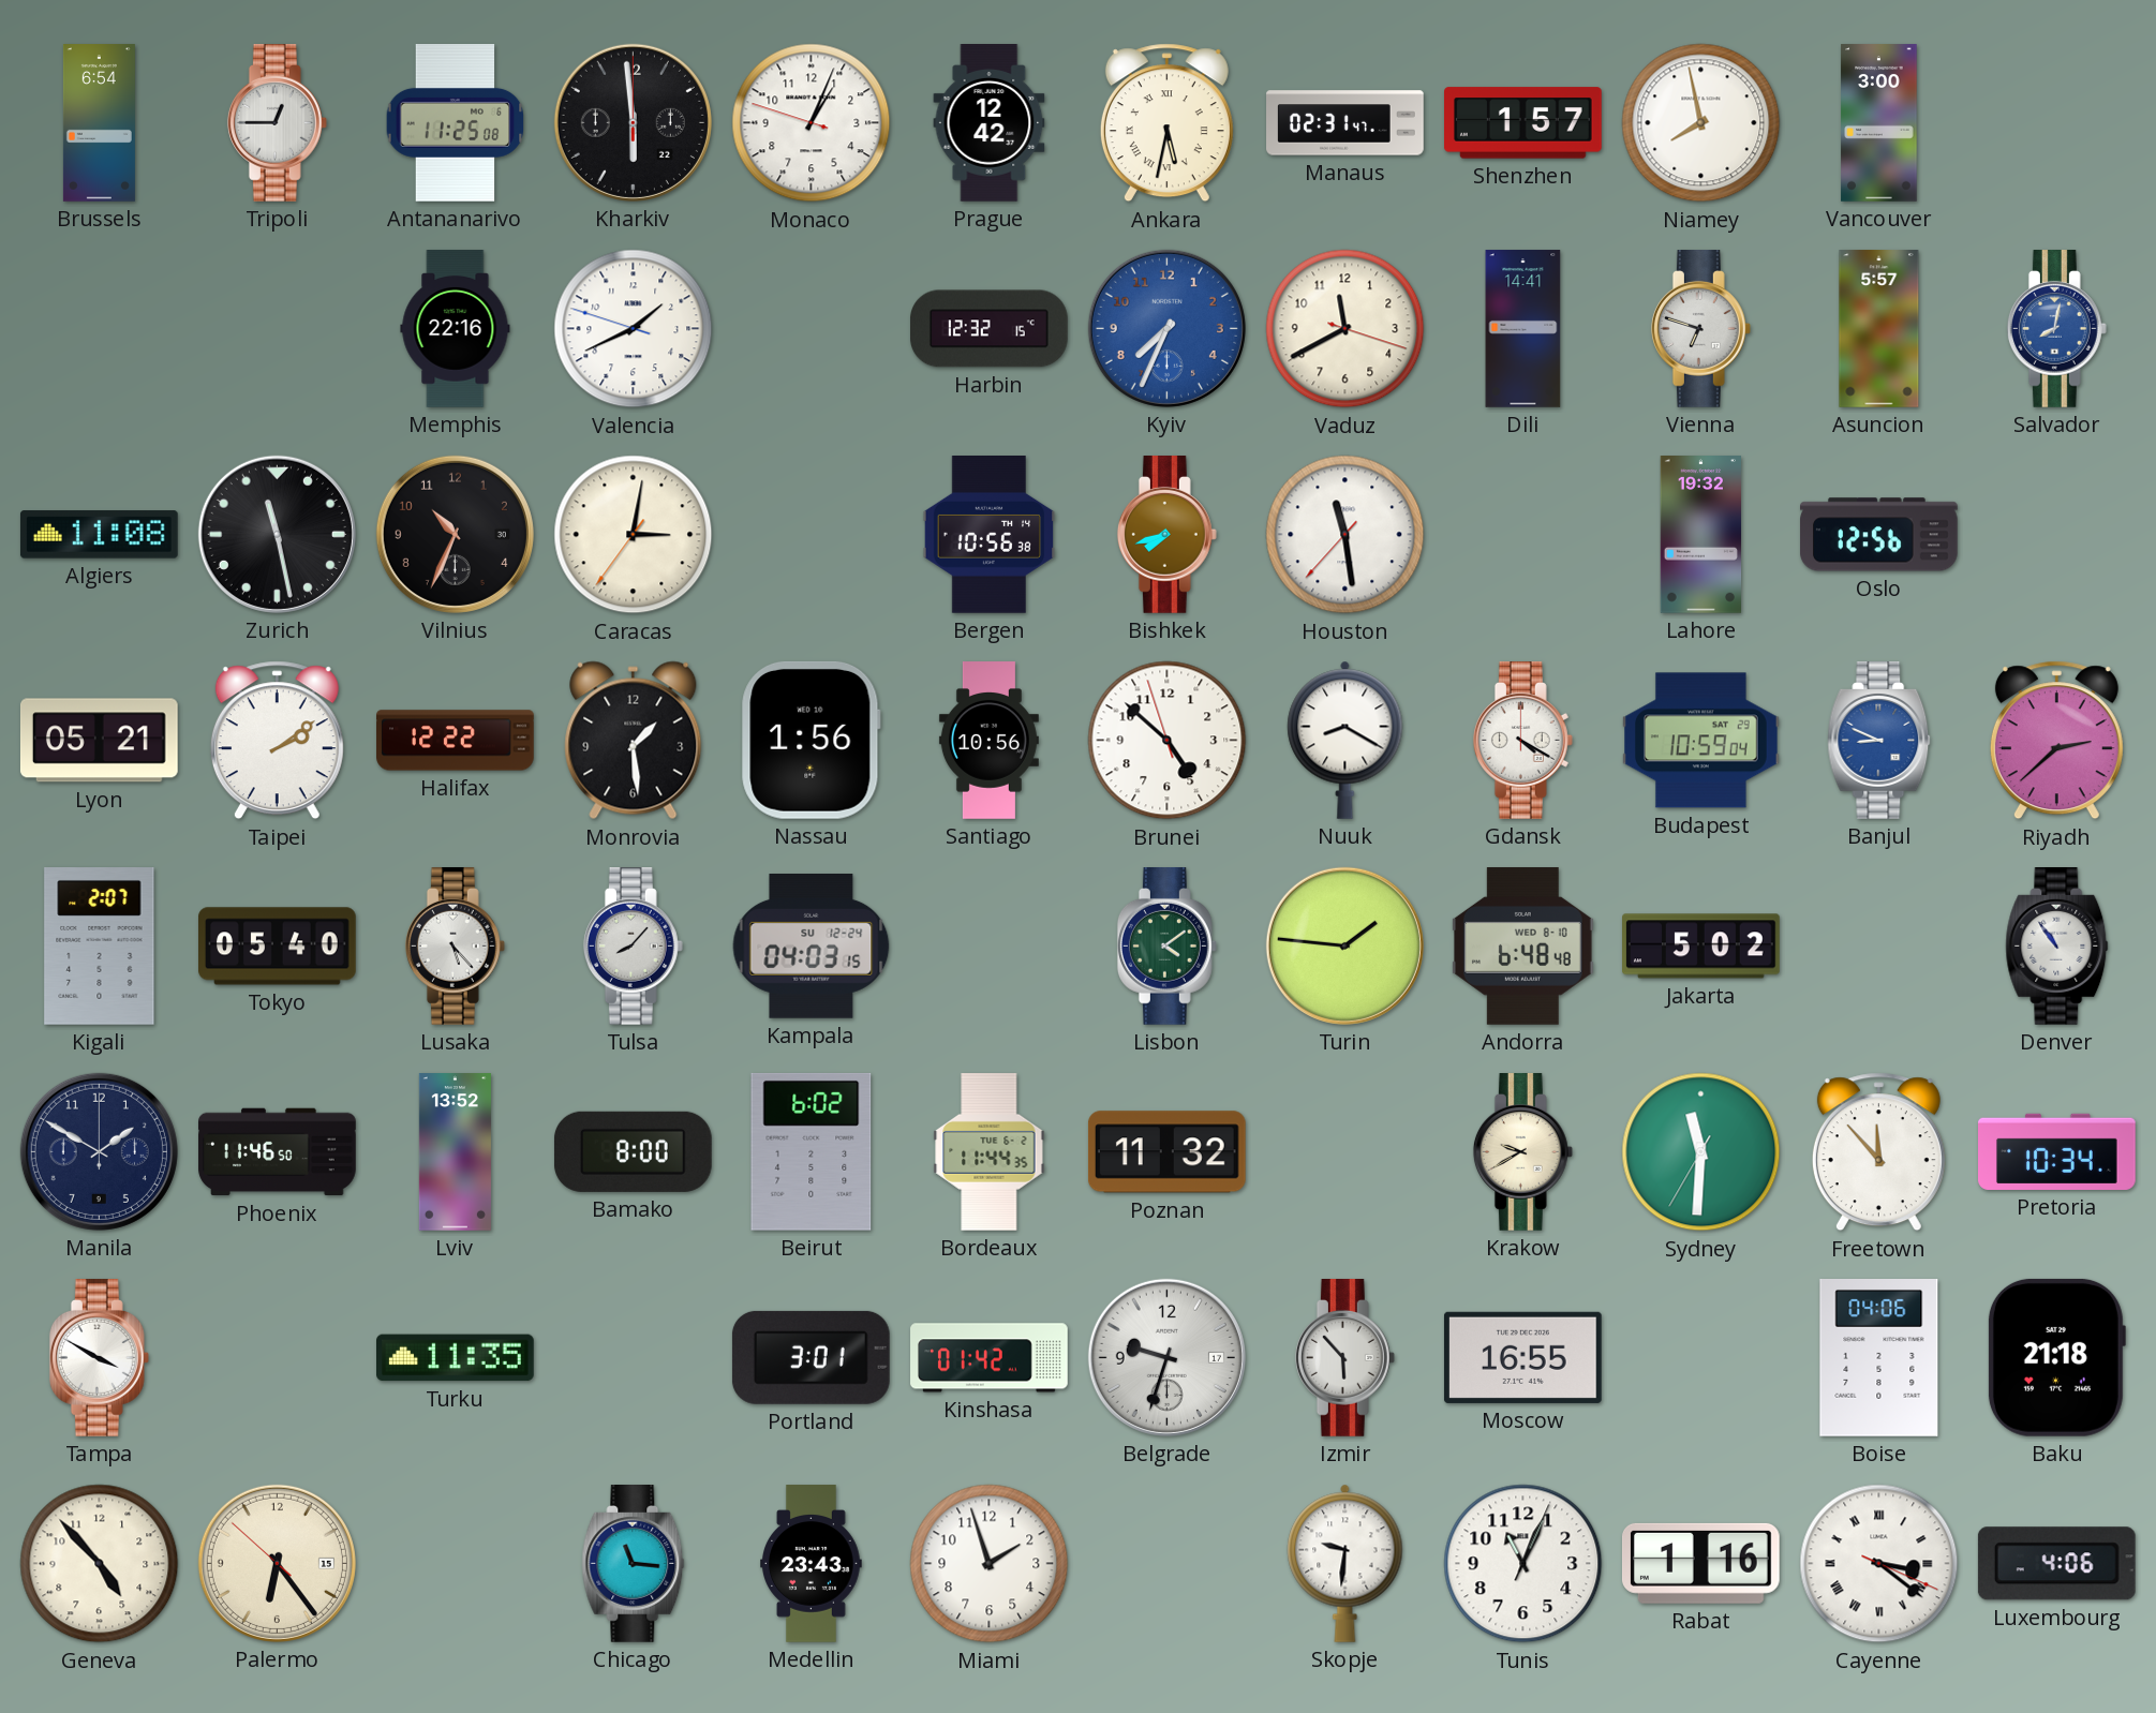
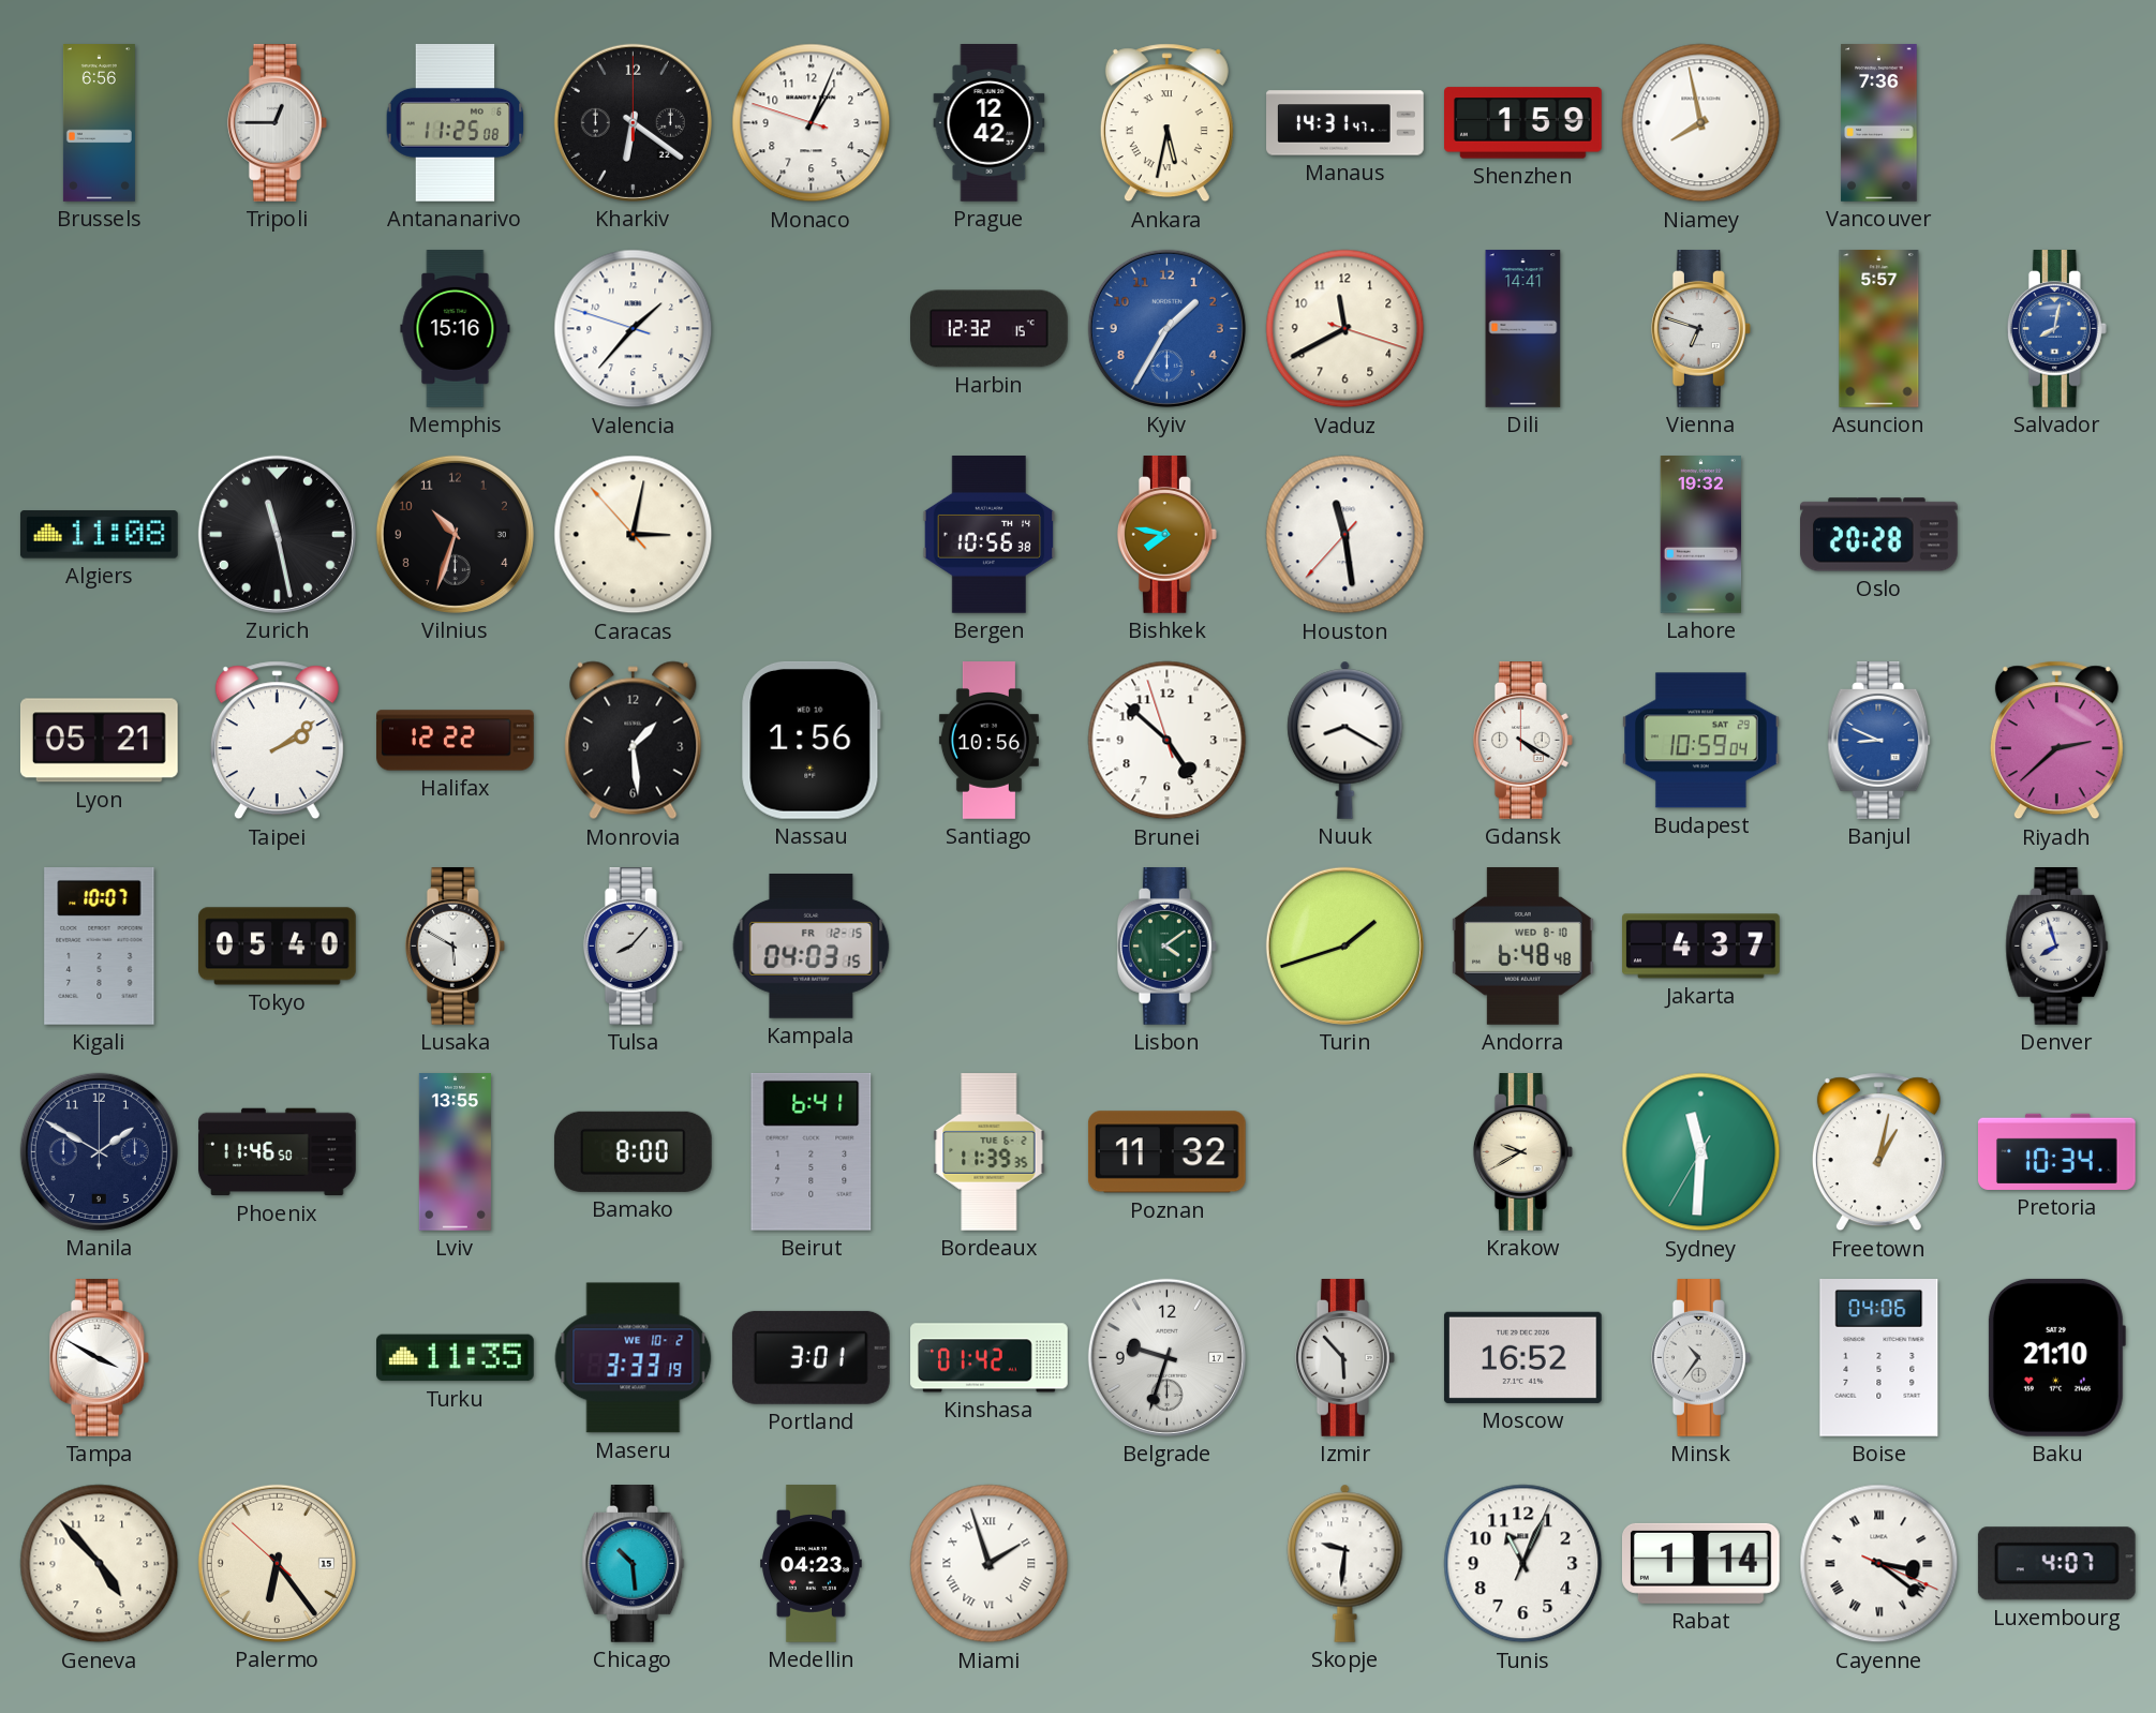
Brussels: 6:54 -> 6:56
Kharkiv: 5:59 -> 6:21
Manaus: 02:31 -> 14:31
Shenzhen: 1:57 -> 1:59
Vancouver: 3:00 -> 7:36
Memphis: 22:16 -> 15:16
Valencia: 1:40 -> 1:36
Kyiv: 7:34 -> 1:35
Vilnius: 10:34 -> 10:33
Caracas: 3:01:36 -> 3:01:53
Bishkek: 7:42 -> 7:47
Oslo: 12:56 -> 20:28
Kigali: 2:07 -> 10:07
Lusaka: 5:23 -> 5:50
Kampala date: SU 12-24 -> FR 12-15
Turin: 1:46 -> 1:42
Jakarta: 5:02 -> 4:37
Denver: 10:54 -> 7:57
Lviv: 13:52 -> 13:55
Beirut: 6:02 -> 6:41
Bordeaux: 11:44 -> 11:39
Freetown: 11:53 -> 1:02
Maseru: none -> 3:33
Moscow: 16:55 -> 16:52
Minsk: none -> 10:36
Baku: 21:18 -> 21:10
Chicago: 11:16 -> 10:29
Medellin: 23:43 -> 04:23
Miami numerals: Arabic -> Roman
Rabat: 1:16 -> 1:14
Luxembourg: 4:06 -> 4:07
